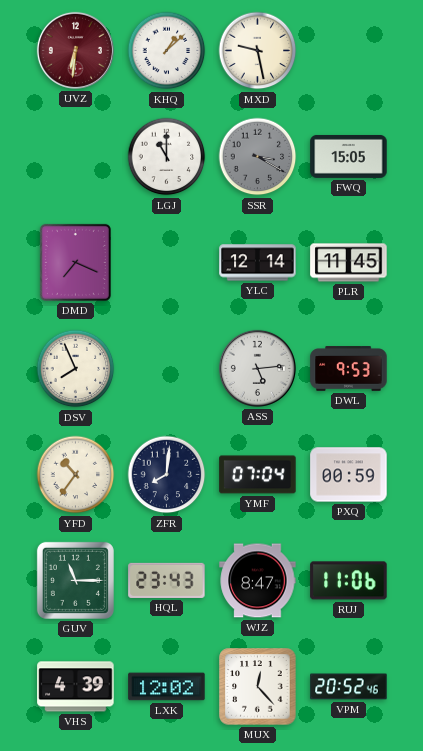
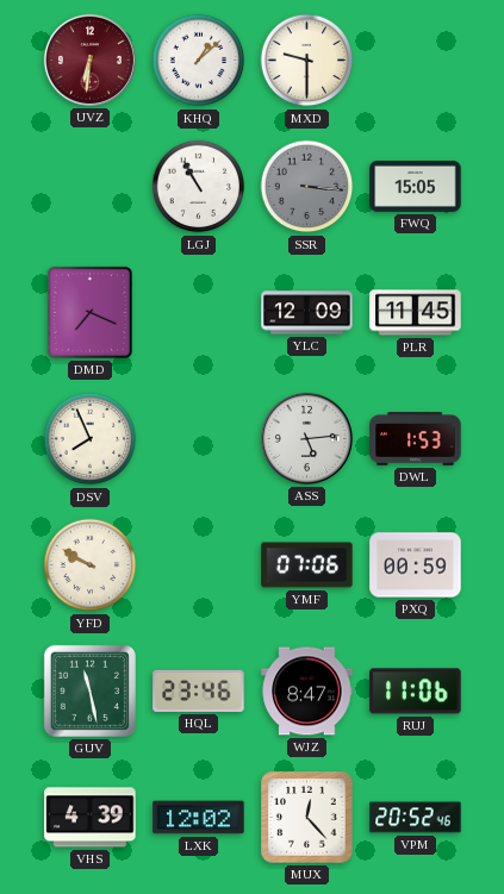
MXD: 9:28 -> 9:30
LGJ: 11:00 -> 10:55
SSR: 3:20 -> 3:16
YLC: 12:14 -> 12:09
DWL: 9:53 -> 1:53
YFD: 10:36 -> 9:50
ZFR: 8:01 -> none
YMF: 07:04 -> 07:06
GUV: 11:15 -> 11:28
HQL: 23:43 -> 23:46
